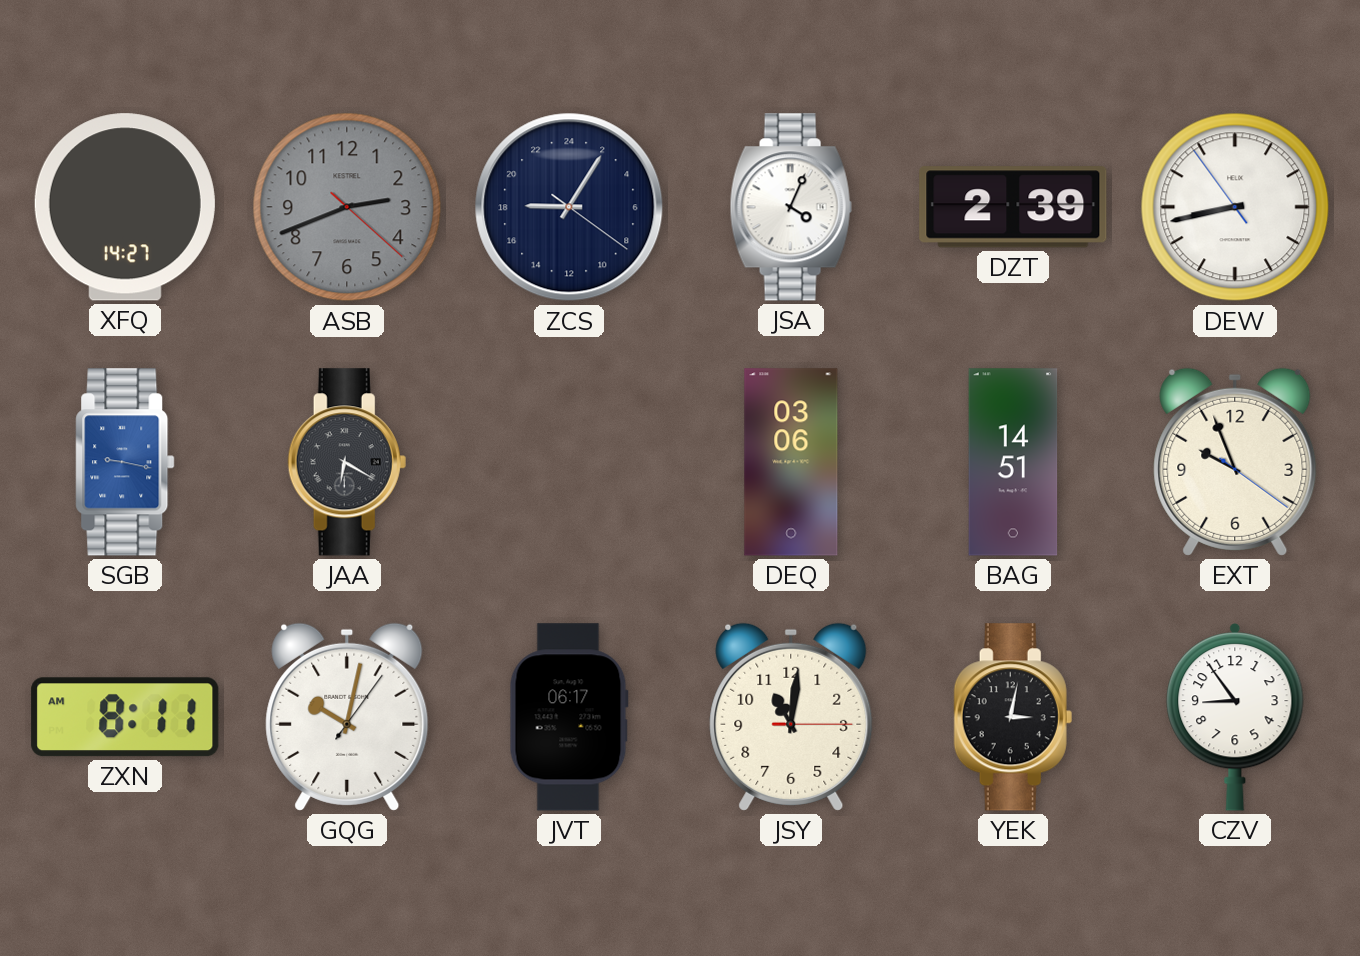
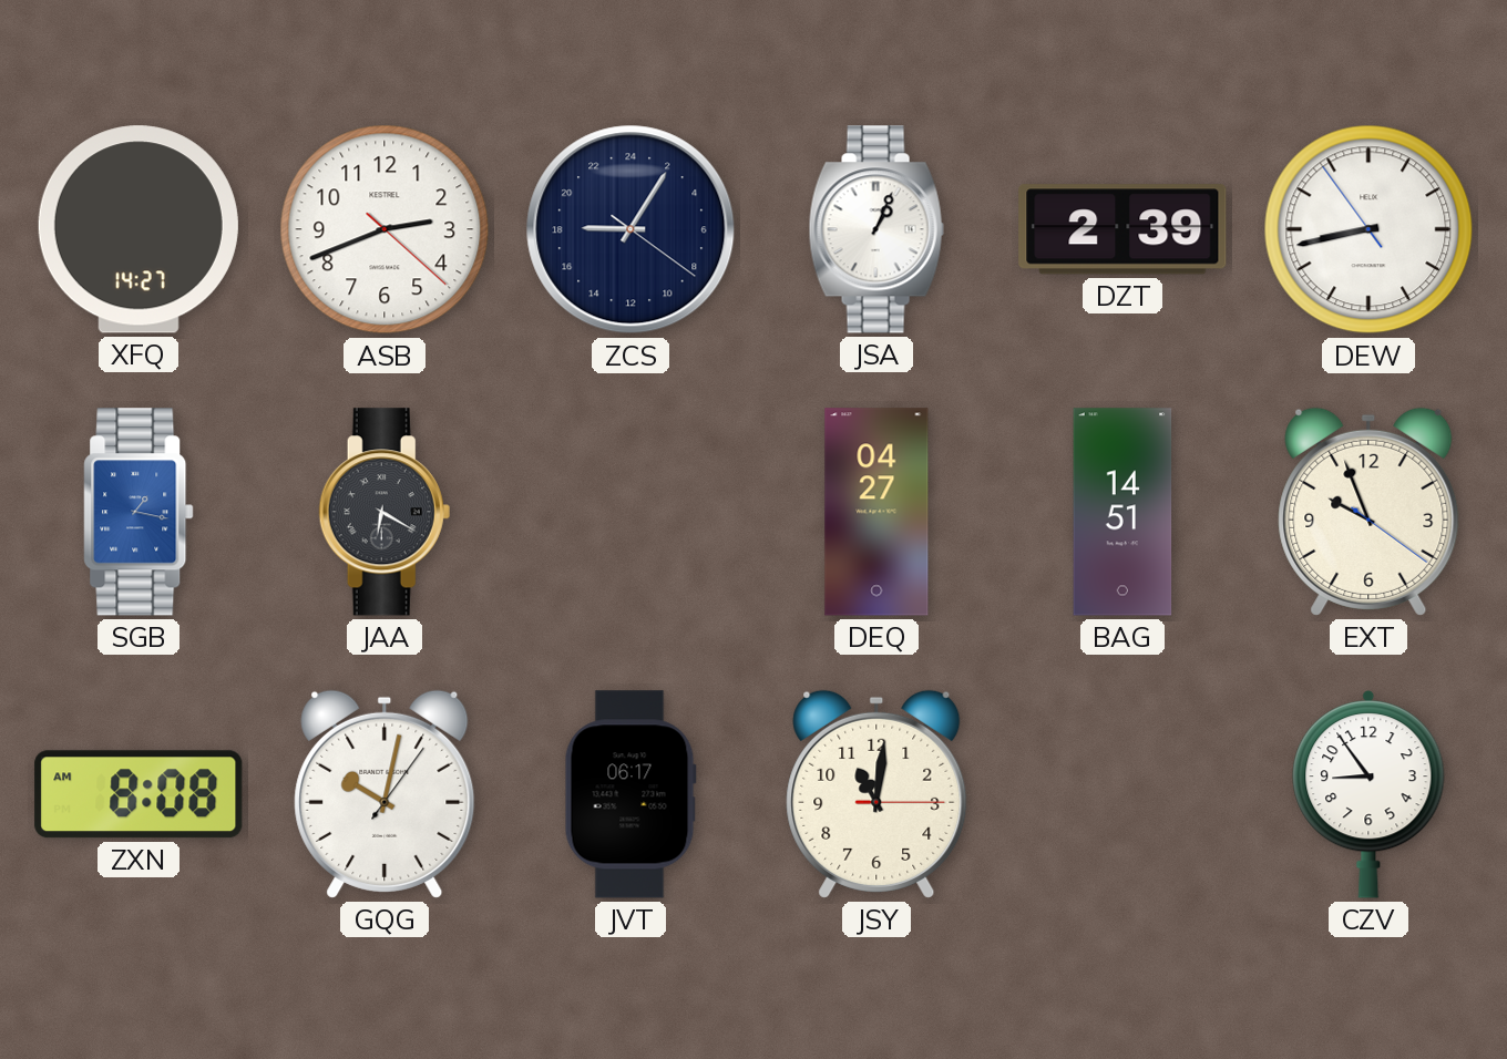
ASB dial: grey -> white
JSA: 4:04 -> 1:04
SGB: 9:17 -> 1:17
DEQ: 03:06 -> 04:27
ZXN: 8:11 -> 8:08
YEK: 3:02 -> none
